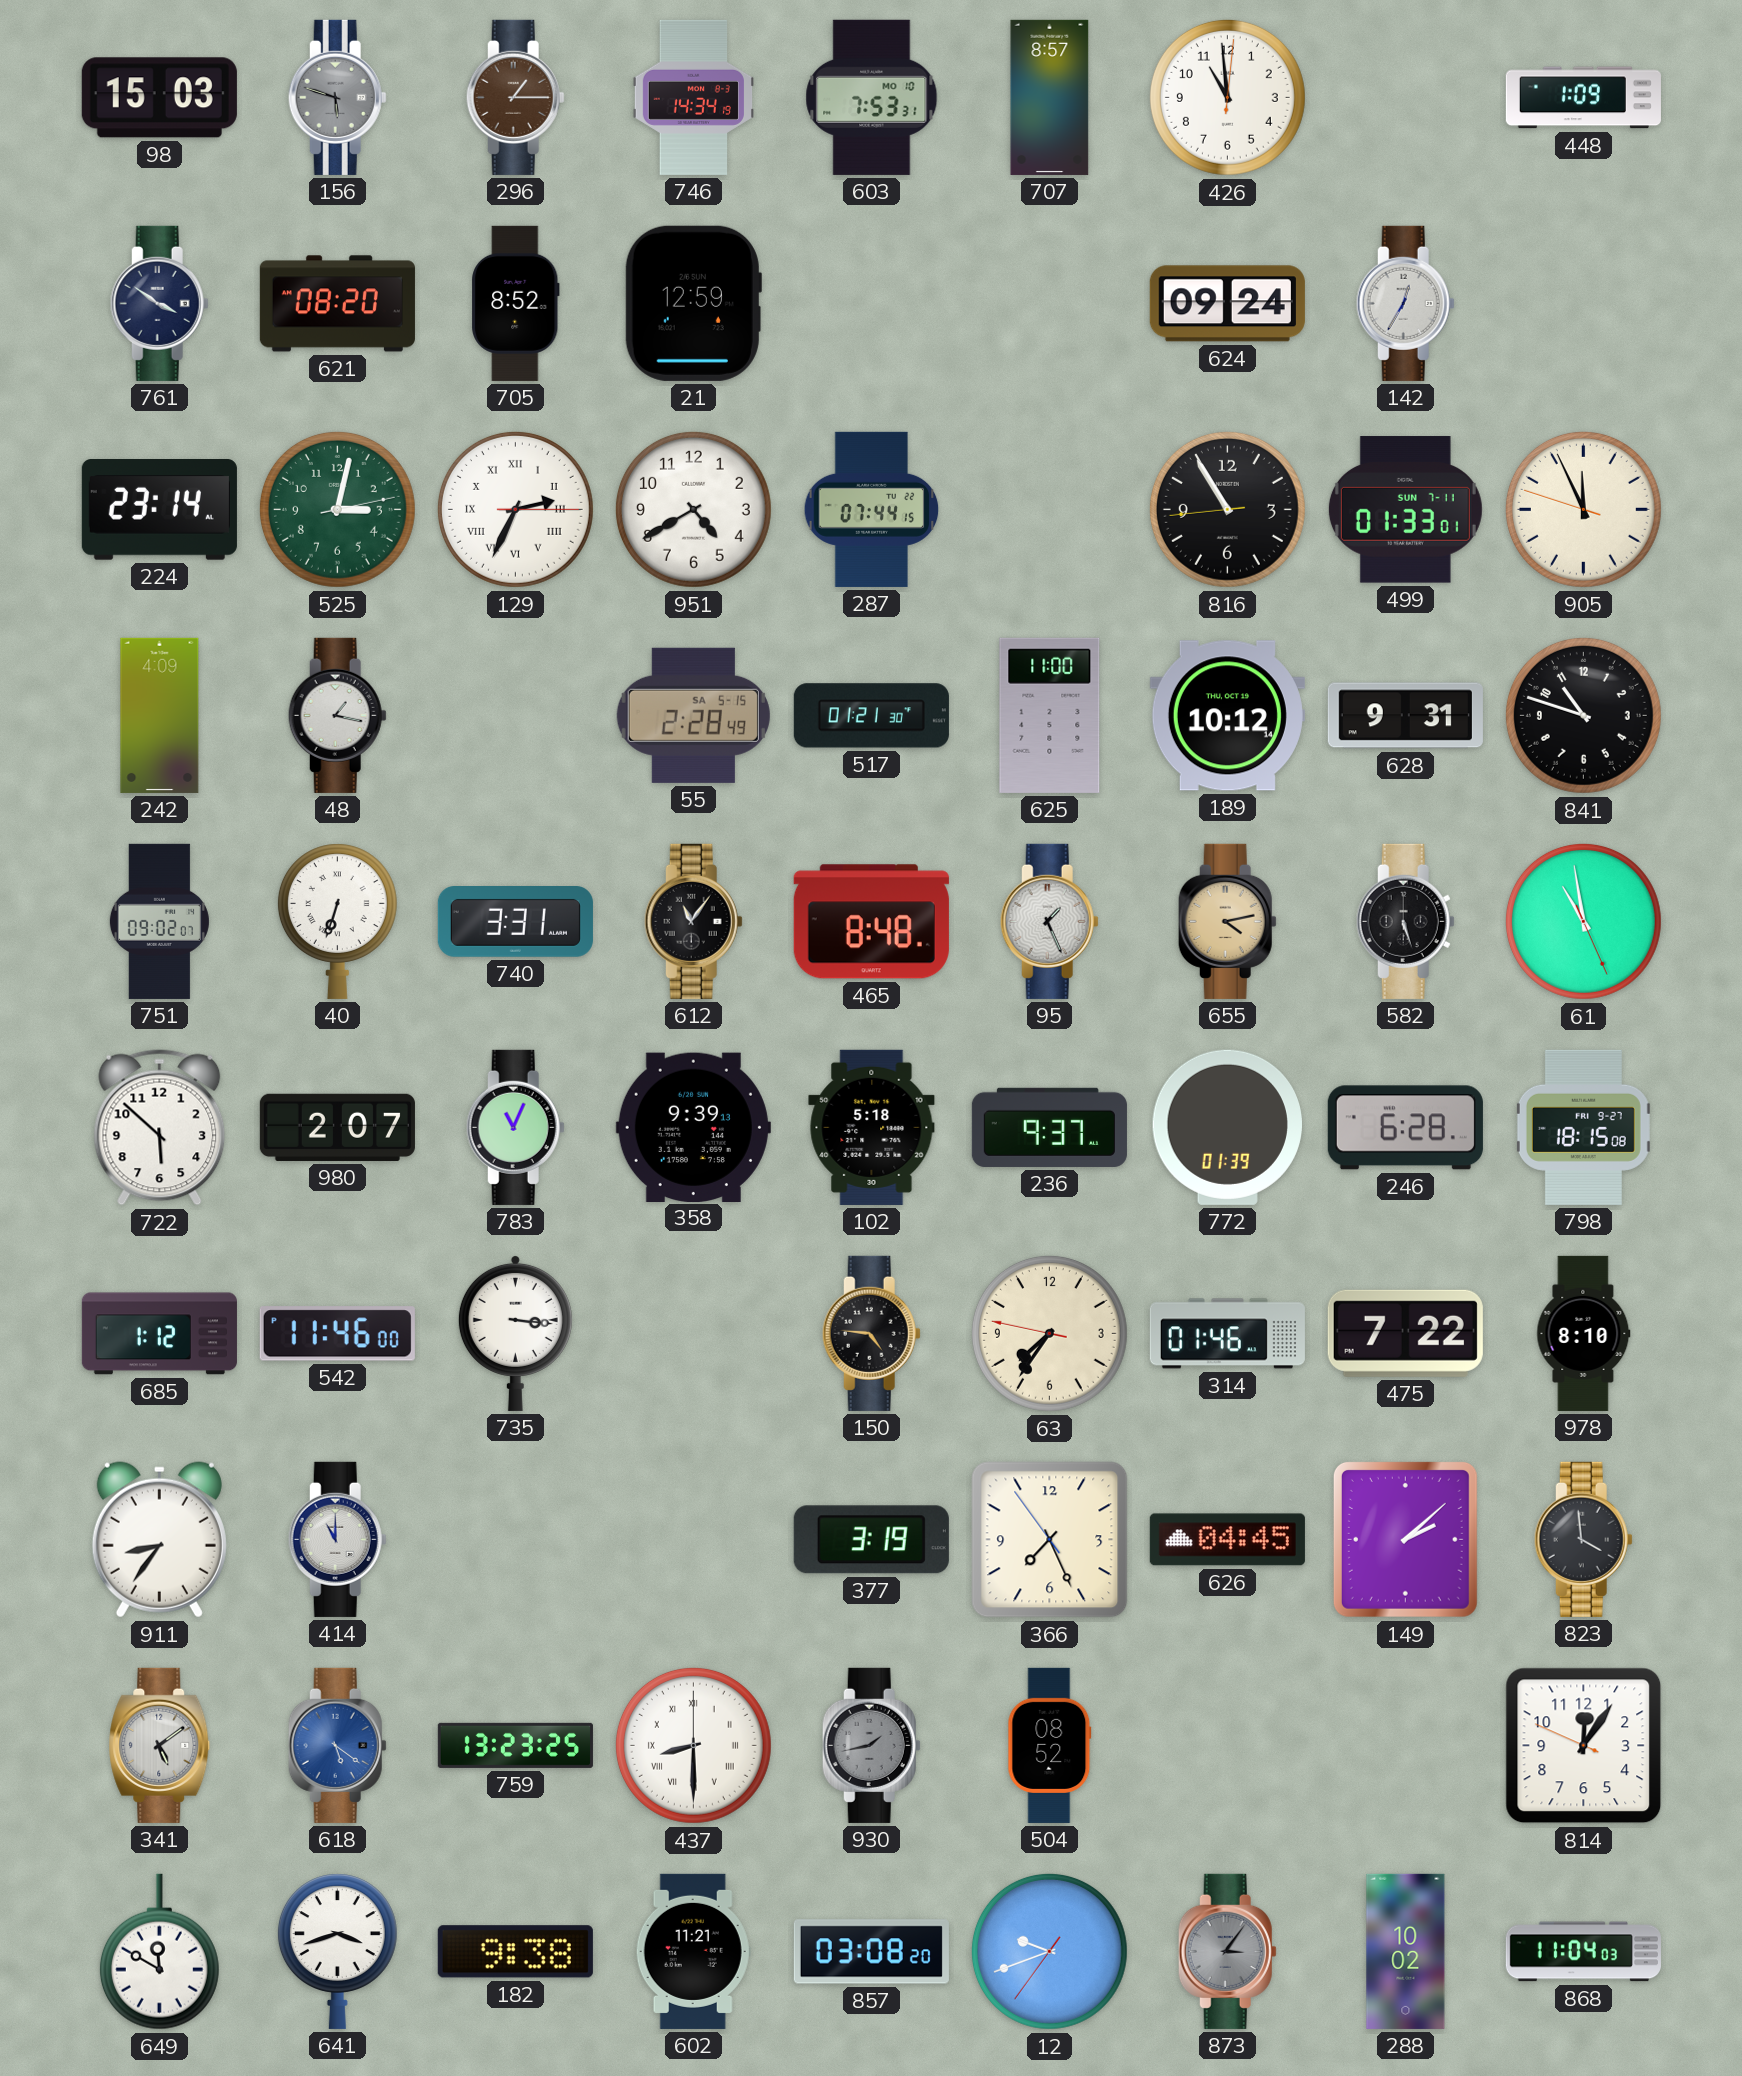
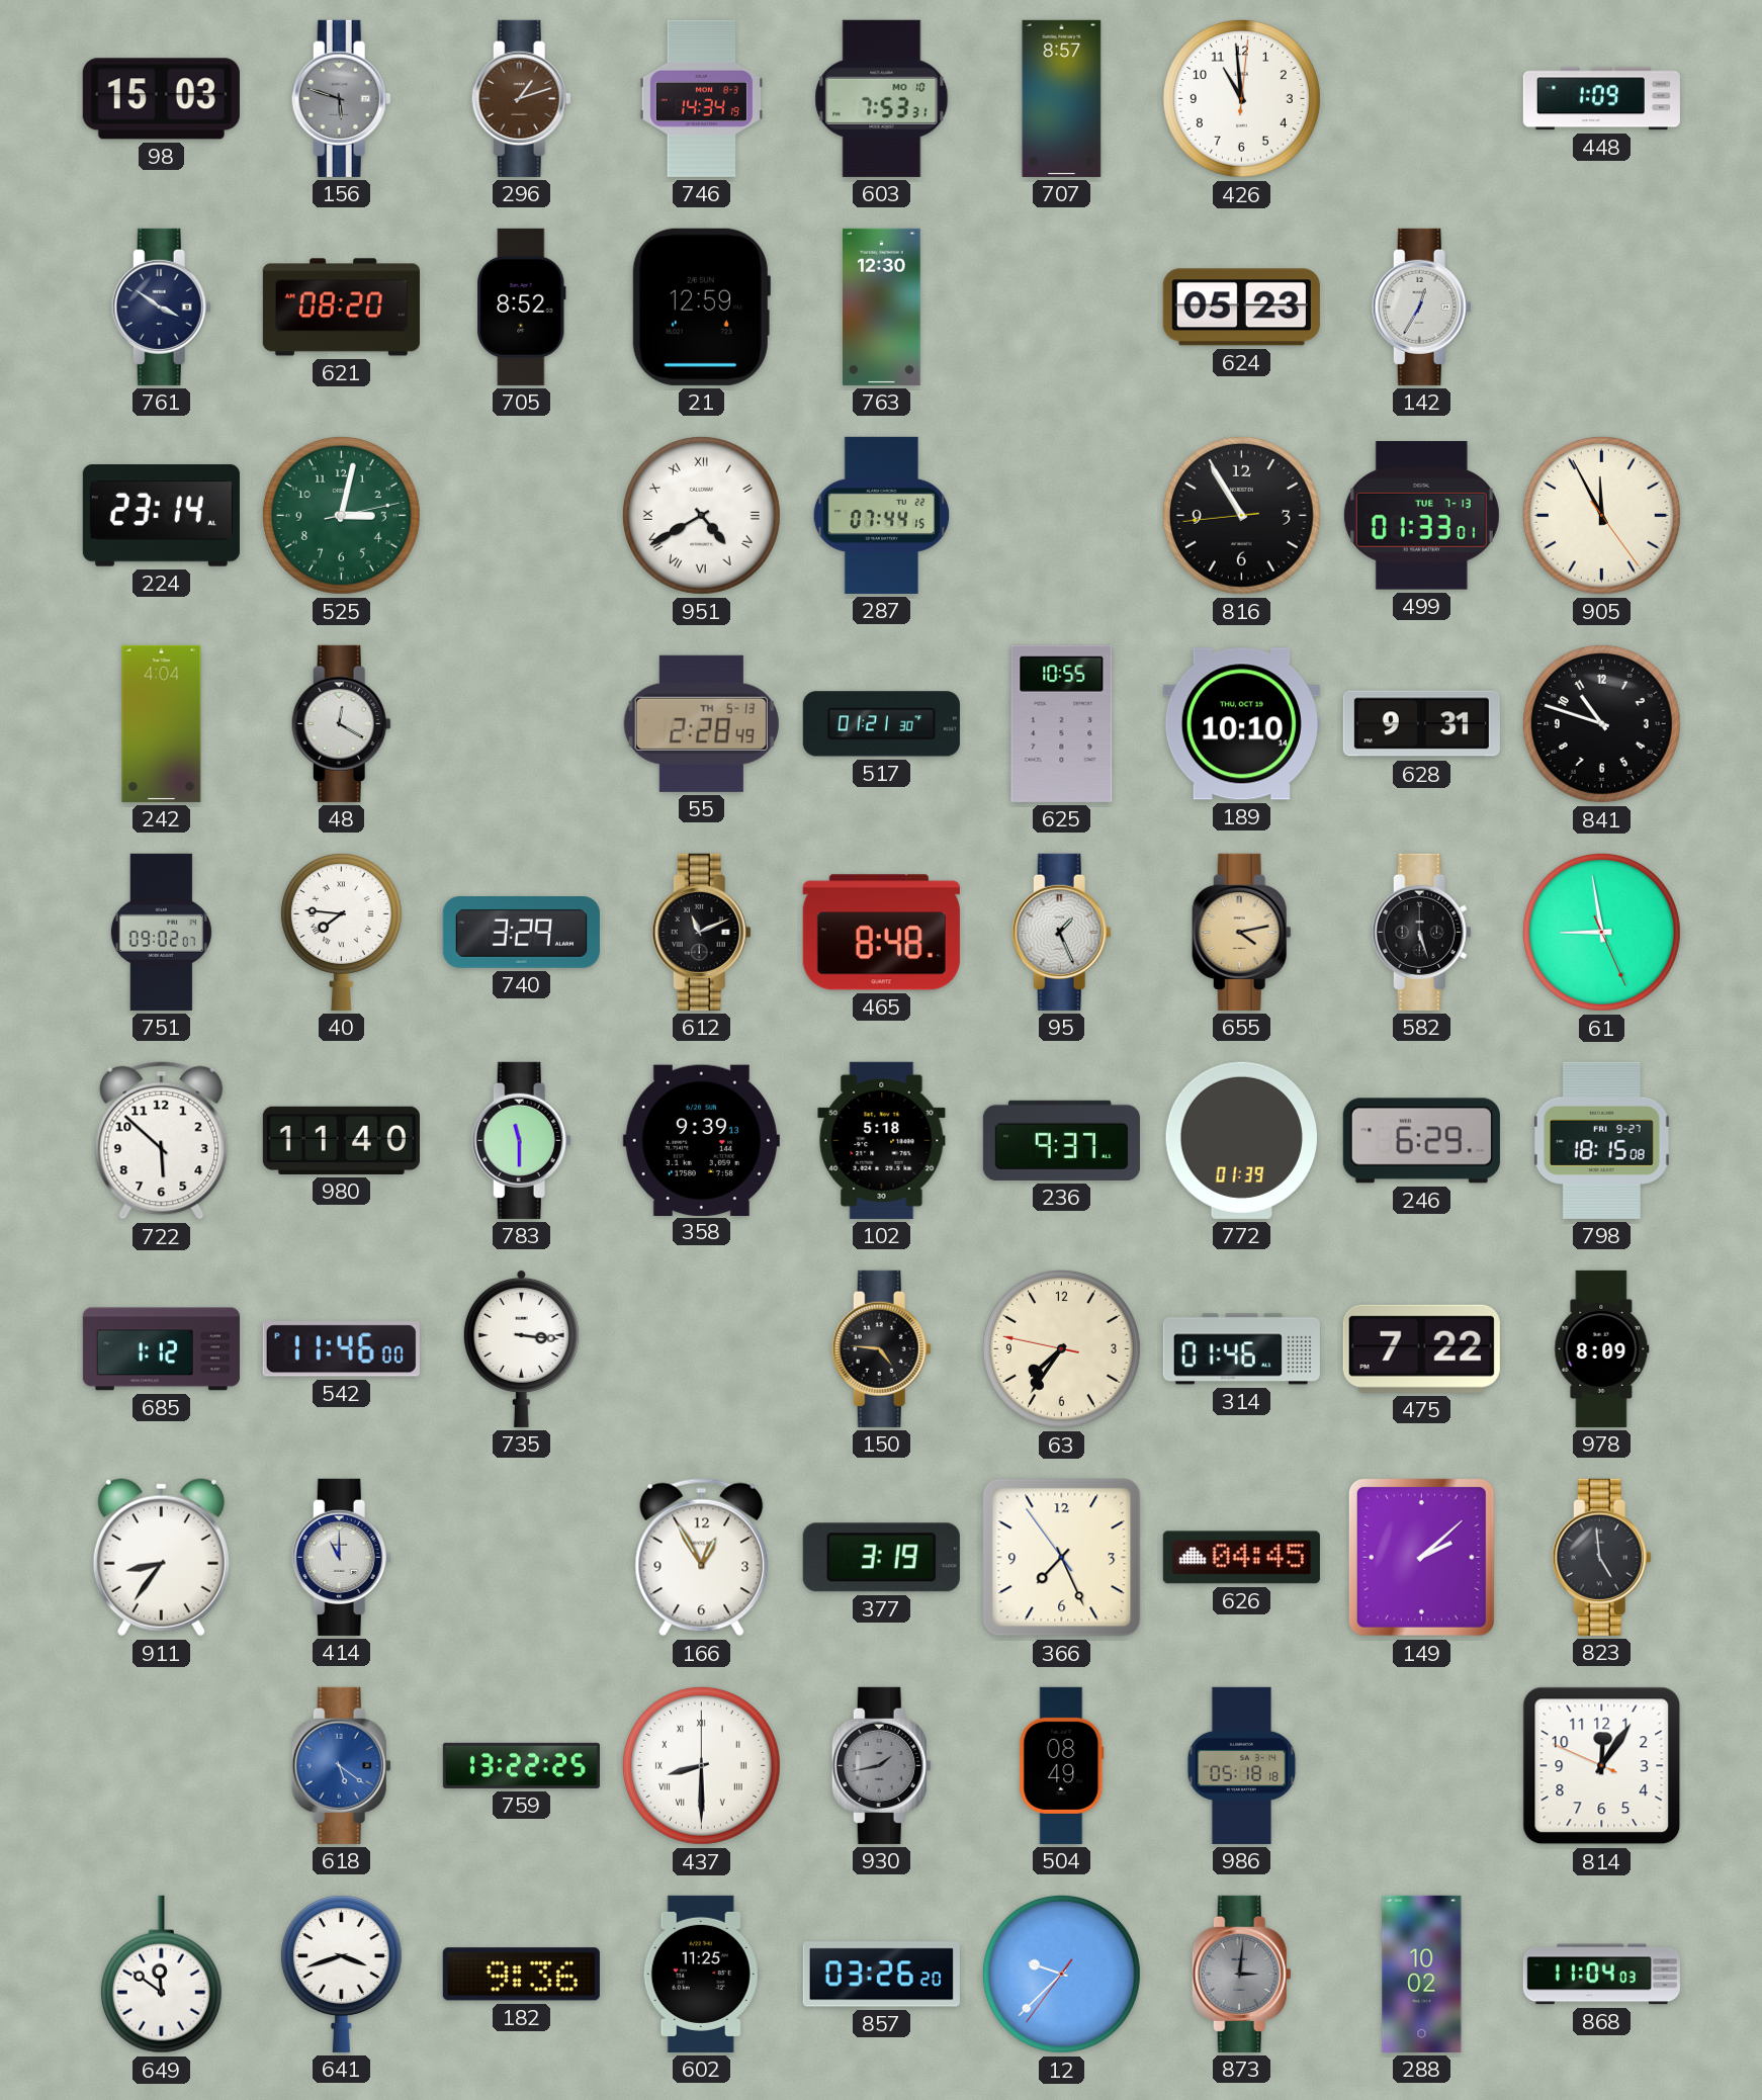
296: 1:15 -> 1:12
763: none -> 12:30
624: 09:24 -> 05:23
129: 2:34 -> none
951 numerals: Arabic -> Roman
499 date: SUN 7-11 -> TUE 7-13
905: 11:55:48 -> 11:55:24
242: 4:09 -> 4:04
48: 1:17 -> 12:20
55 date: SA 5-15 -> TH 5-13
625: 11:00 -> 10:55
189: 10:12 -> 10:10
40: 6:33 -> 7:46
740: 3:31 -> 3:29
612: 11:06 -> 11:11
61: 10:58 -> 8:58
980: 2:07 -> 11:40
783: 11:04 -> 11:30
246: 6:28 -> 6:29
978: 8:10 -> 8:09
166: none -> 12:55
823: 3:59 -> 4:59
341: 5:09 -> none
759: 13:23 -> 13:22
504: 08:52 -> 08:49
986: none -> 05:18
649: 11:50 -> 11:51
182: 9:38 -> 9:36
602: 11:21 -> 11:25
857: 03:08 -> 03:26
12: 9:41 -> 9:37
873: 3:06 -> 3:01
